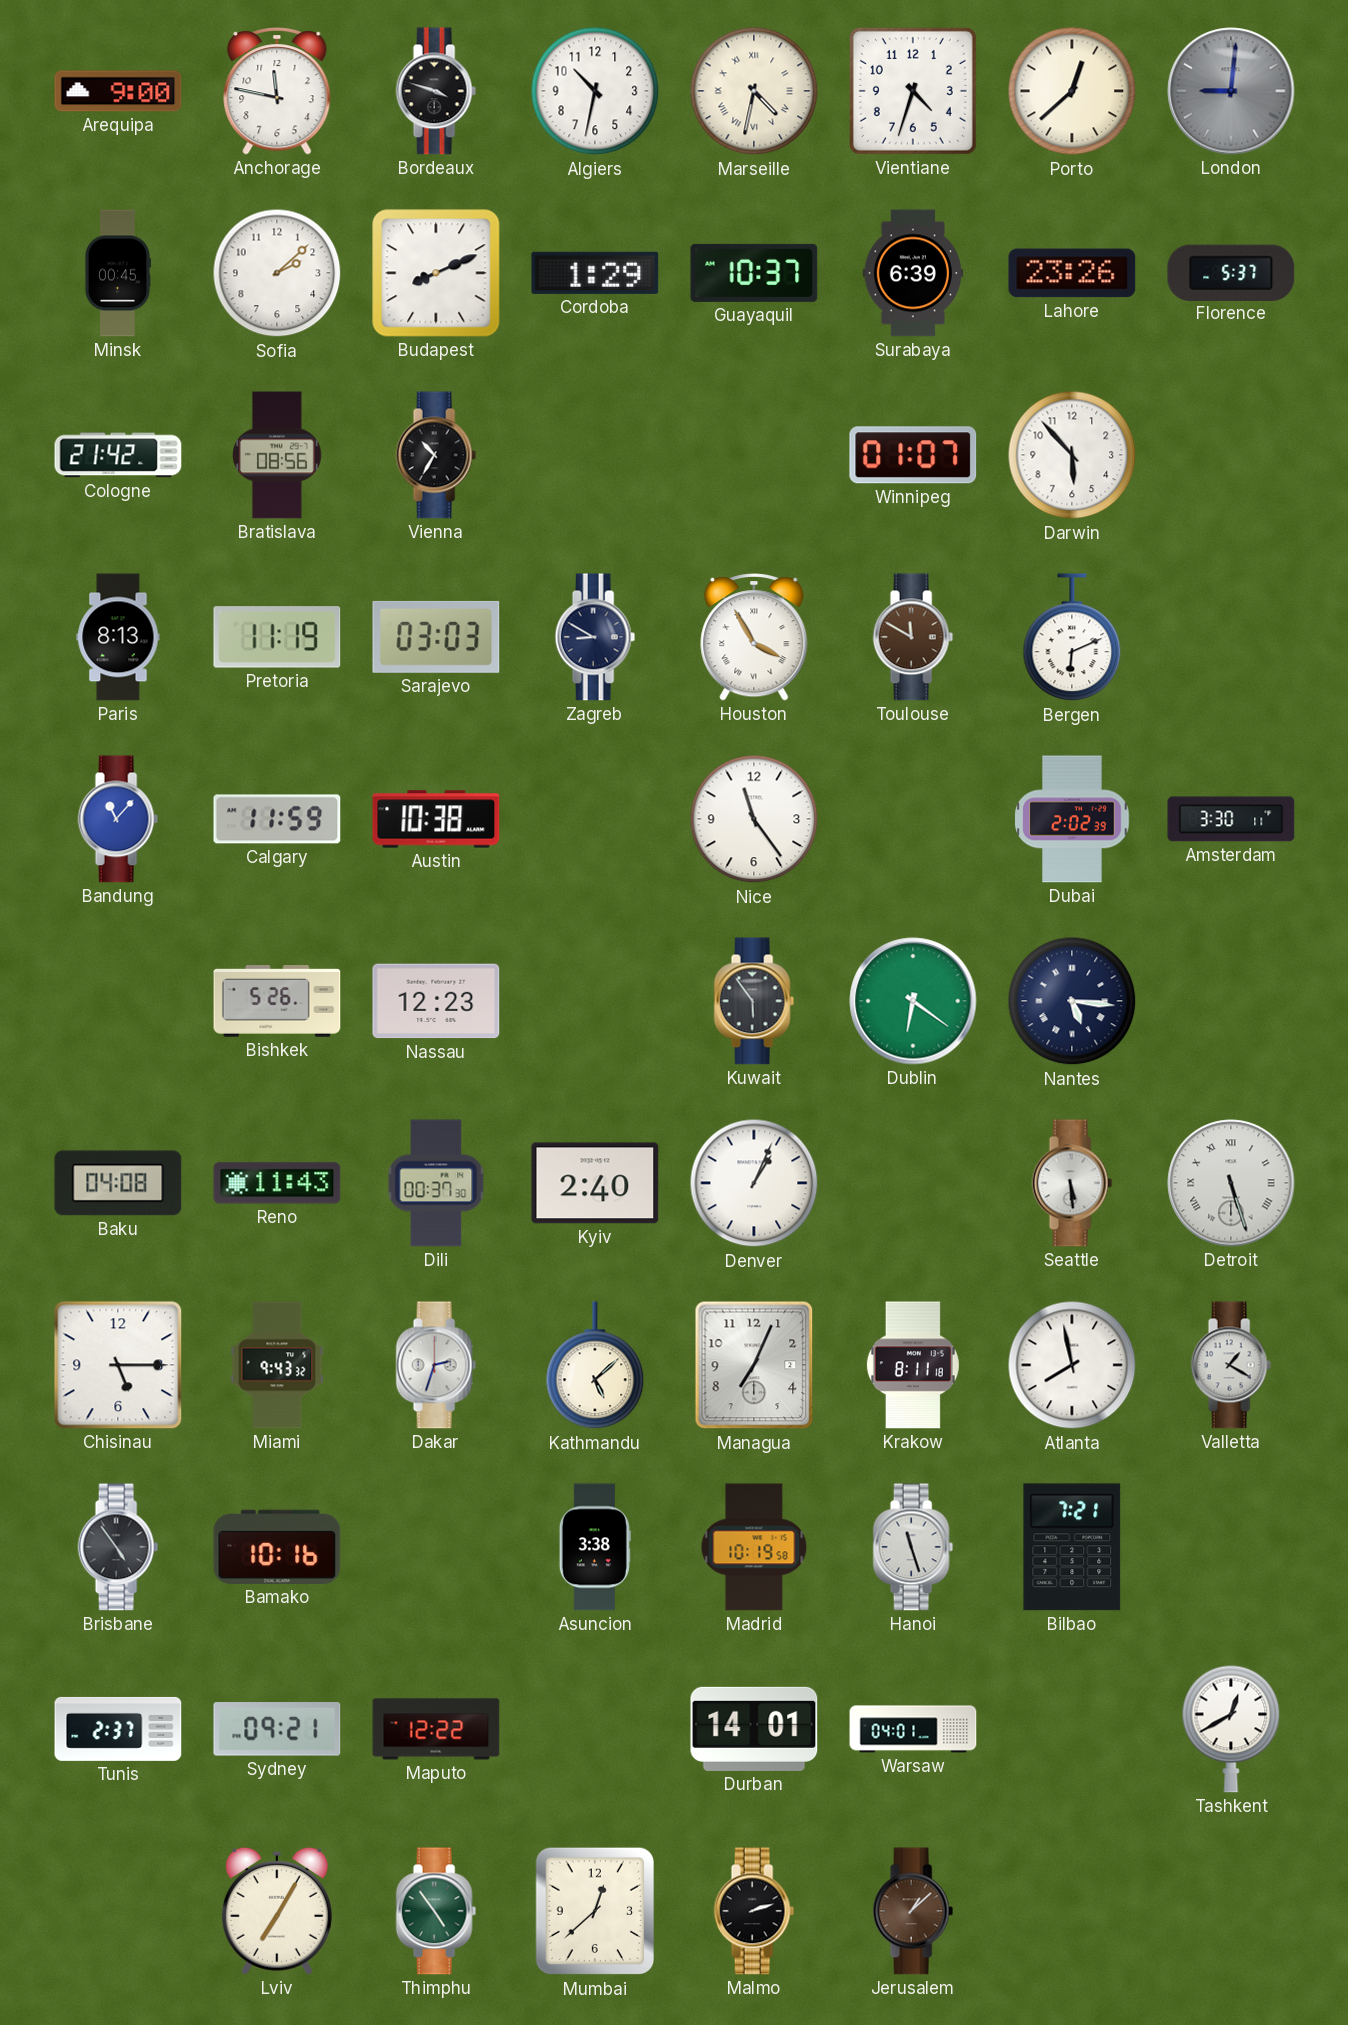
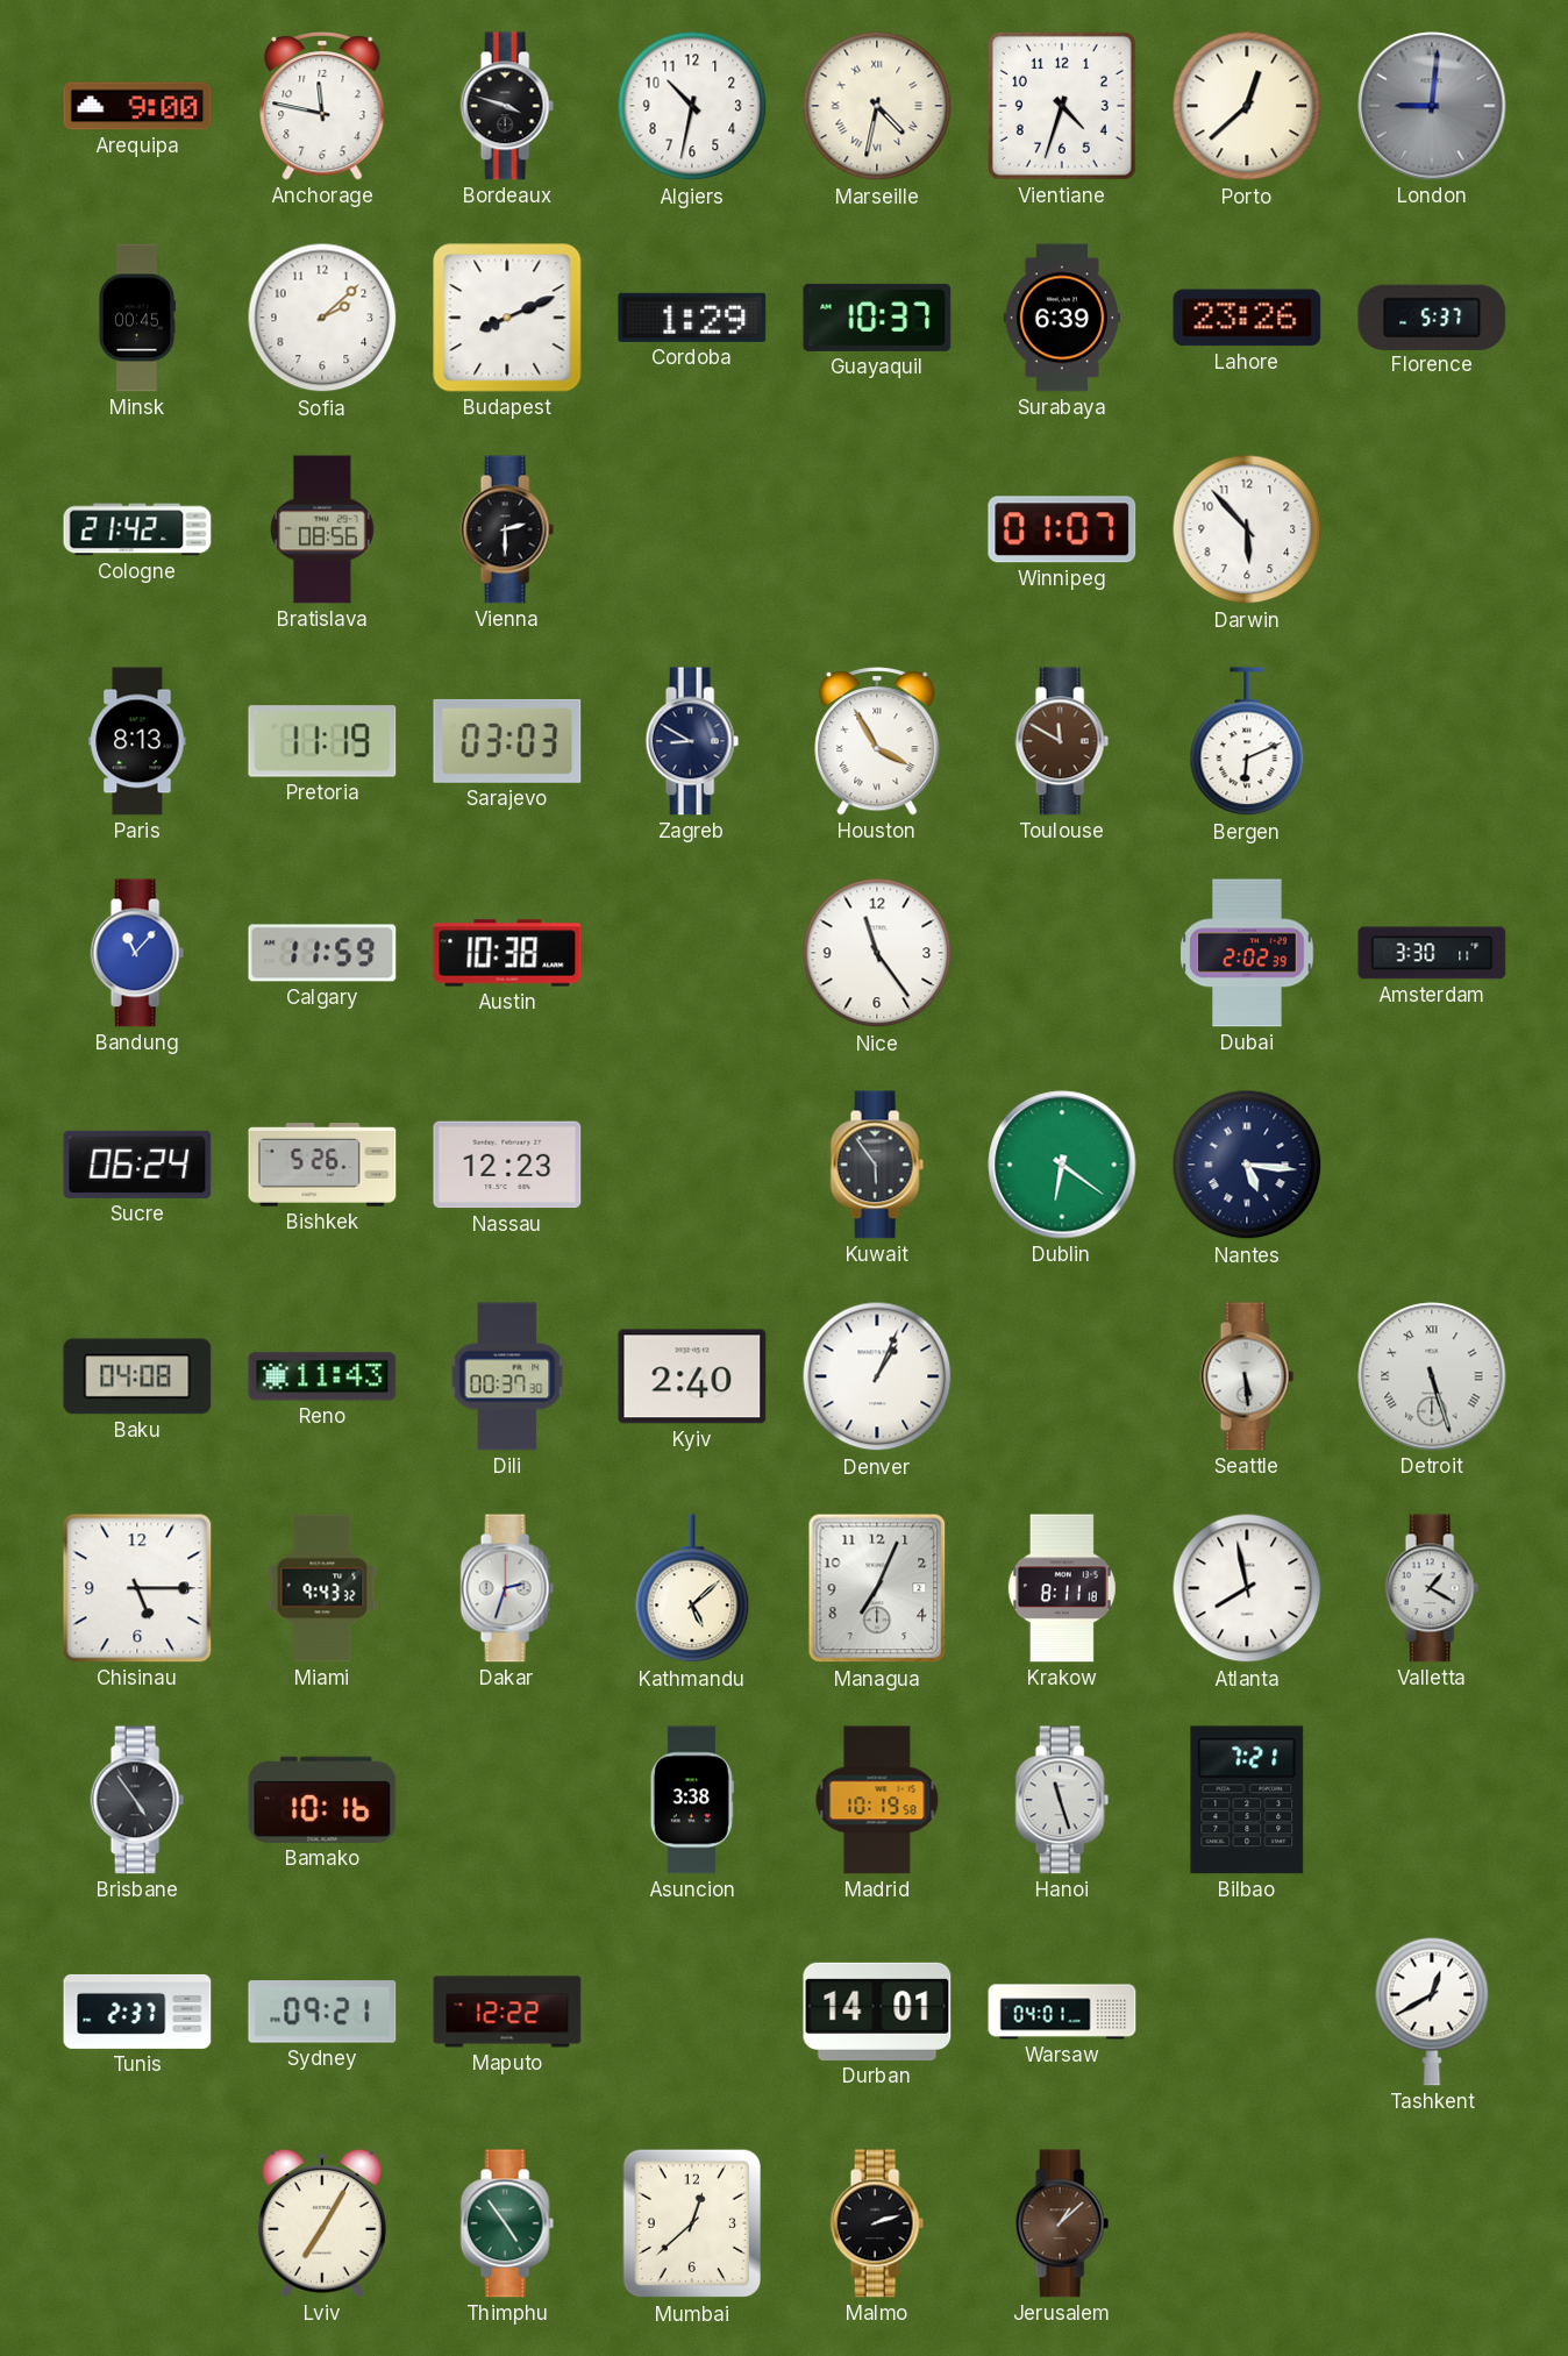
Vienna: 10:35 -> 2:30
Sucre: none -> 06:24
